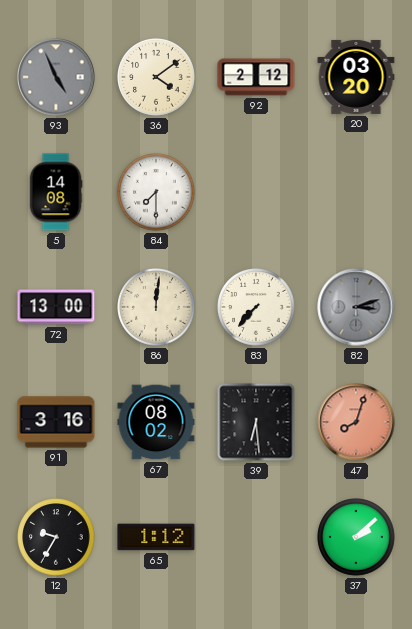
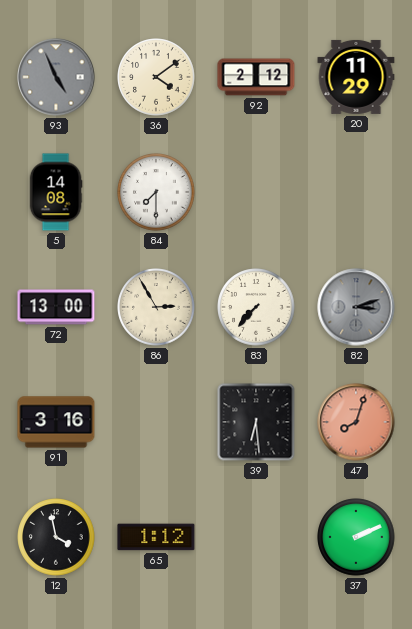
20: 03:20 -> 11:29
86: 12:01 -> 2:55
67: 08:02 -> none
12: 9:35 -> 3:58
37: 2:08 -> 2:11
